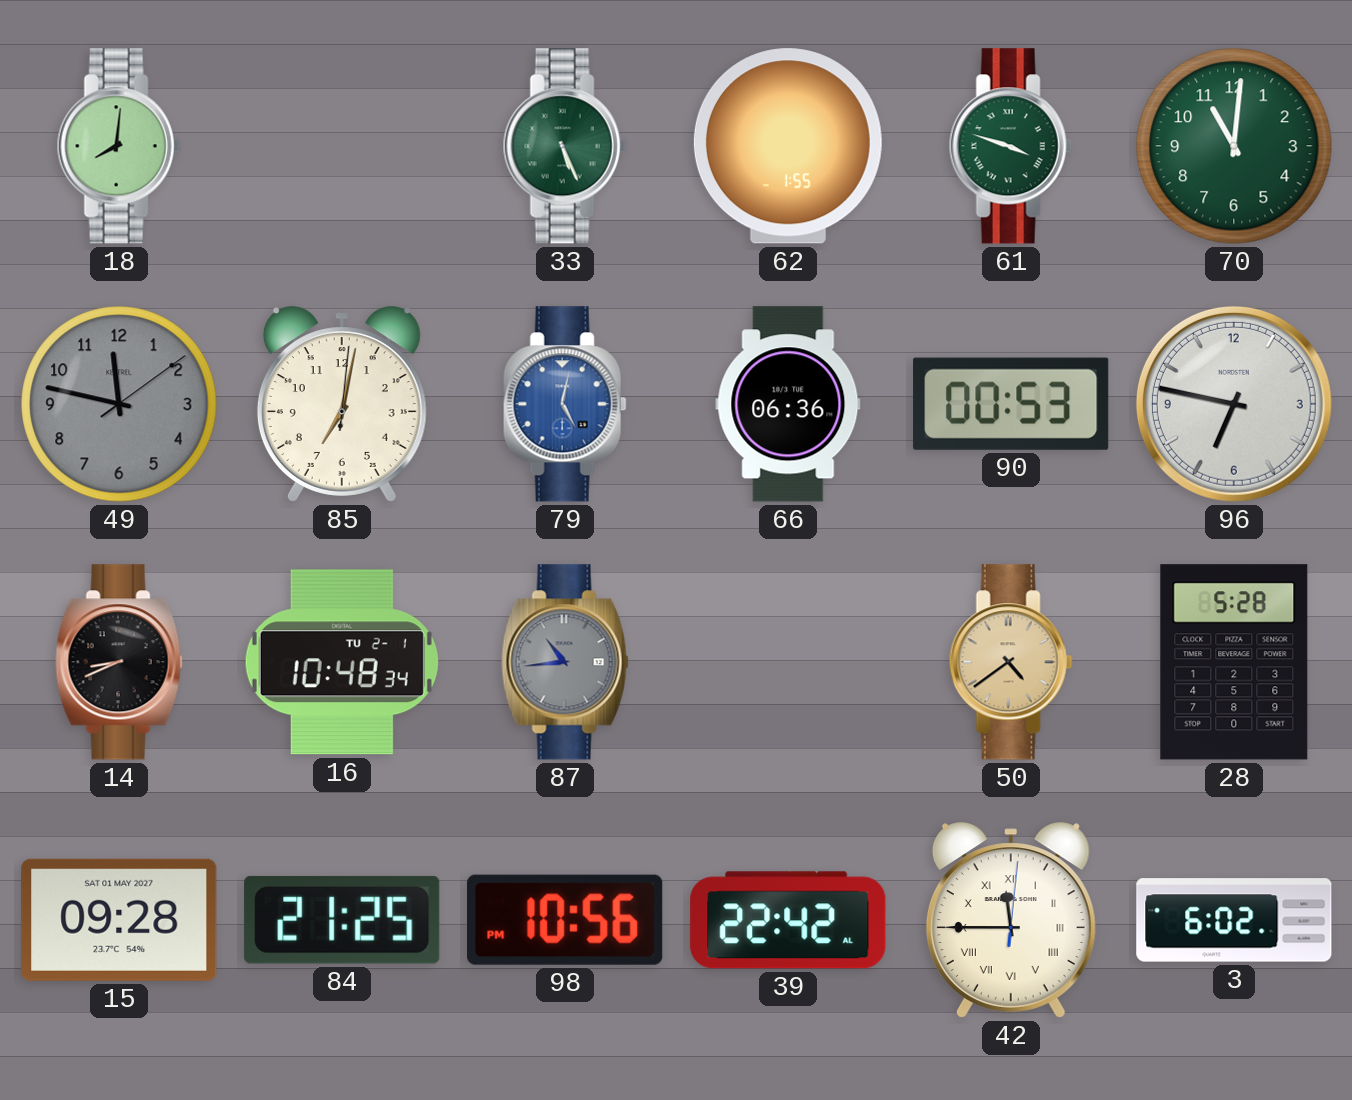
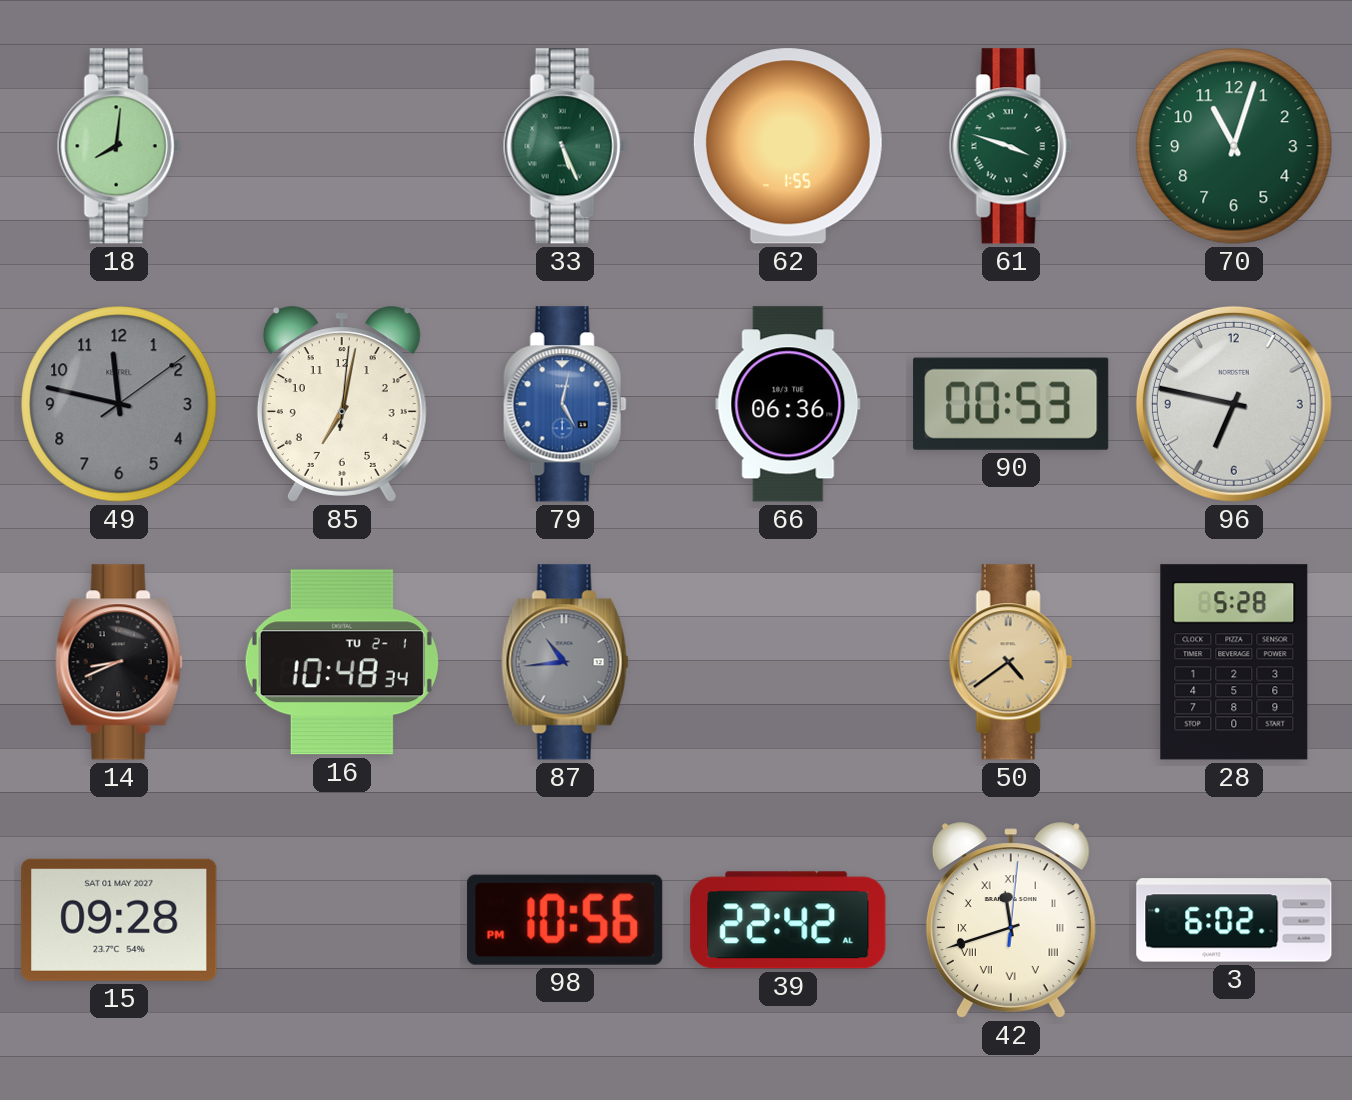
70: 11:01 -> 11:03
84: 21:25 -> none
42: 11:45 -> 11:42
